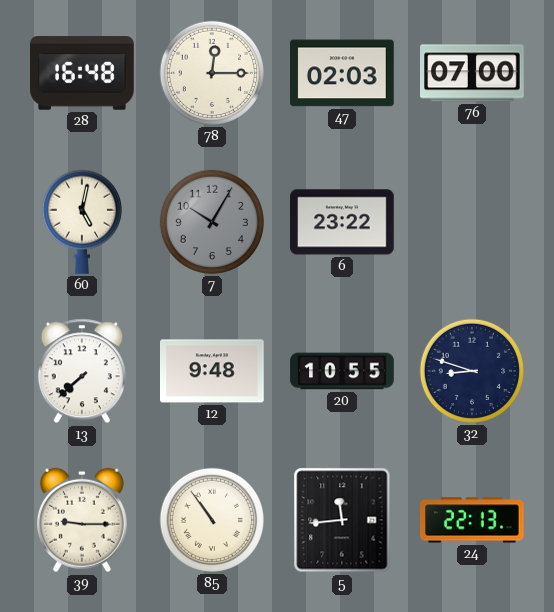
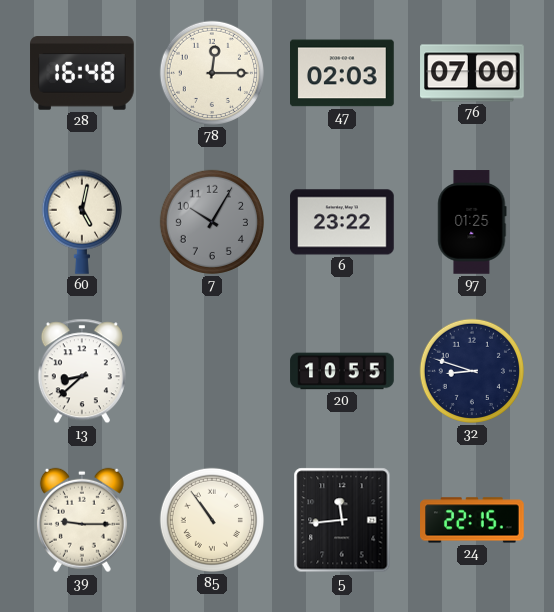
97: none -> 01:25
13: 7:38 -> 8:38
12: 9:48 -> none
24: 22:13 -> 22:15
